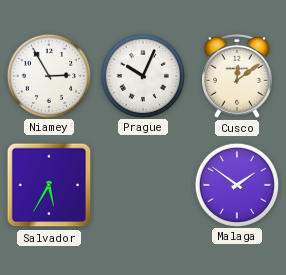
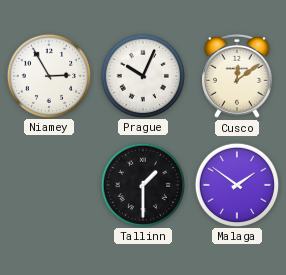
Salvador: 5:35 -> none
Tallinn: none -> 1:30
